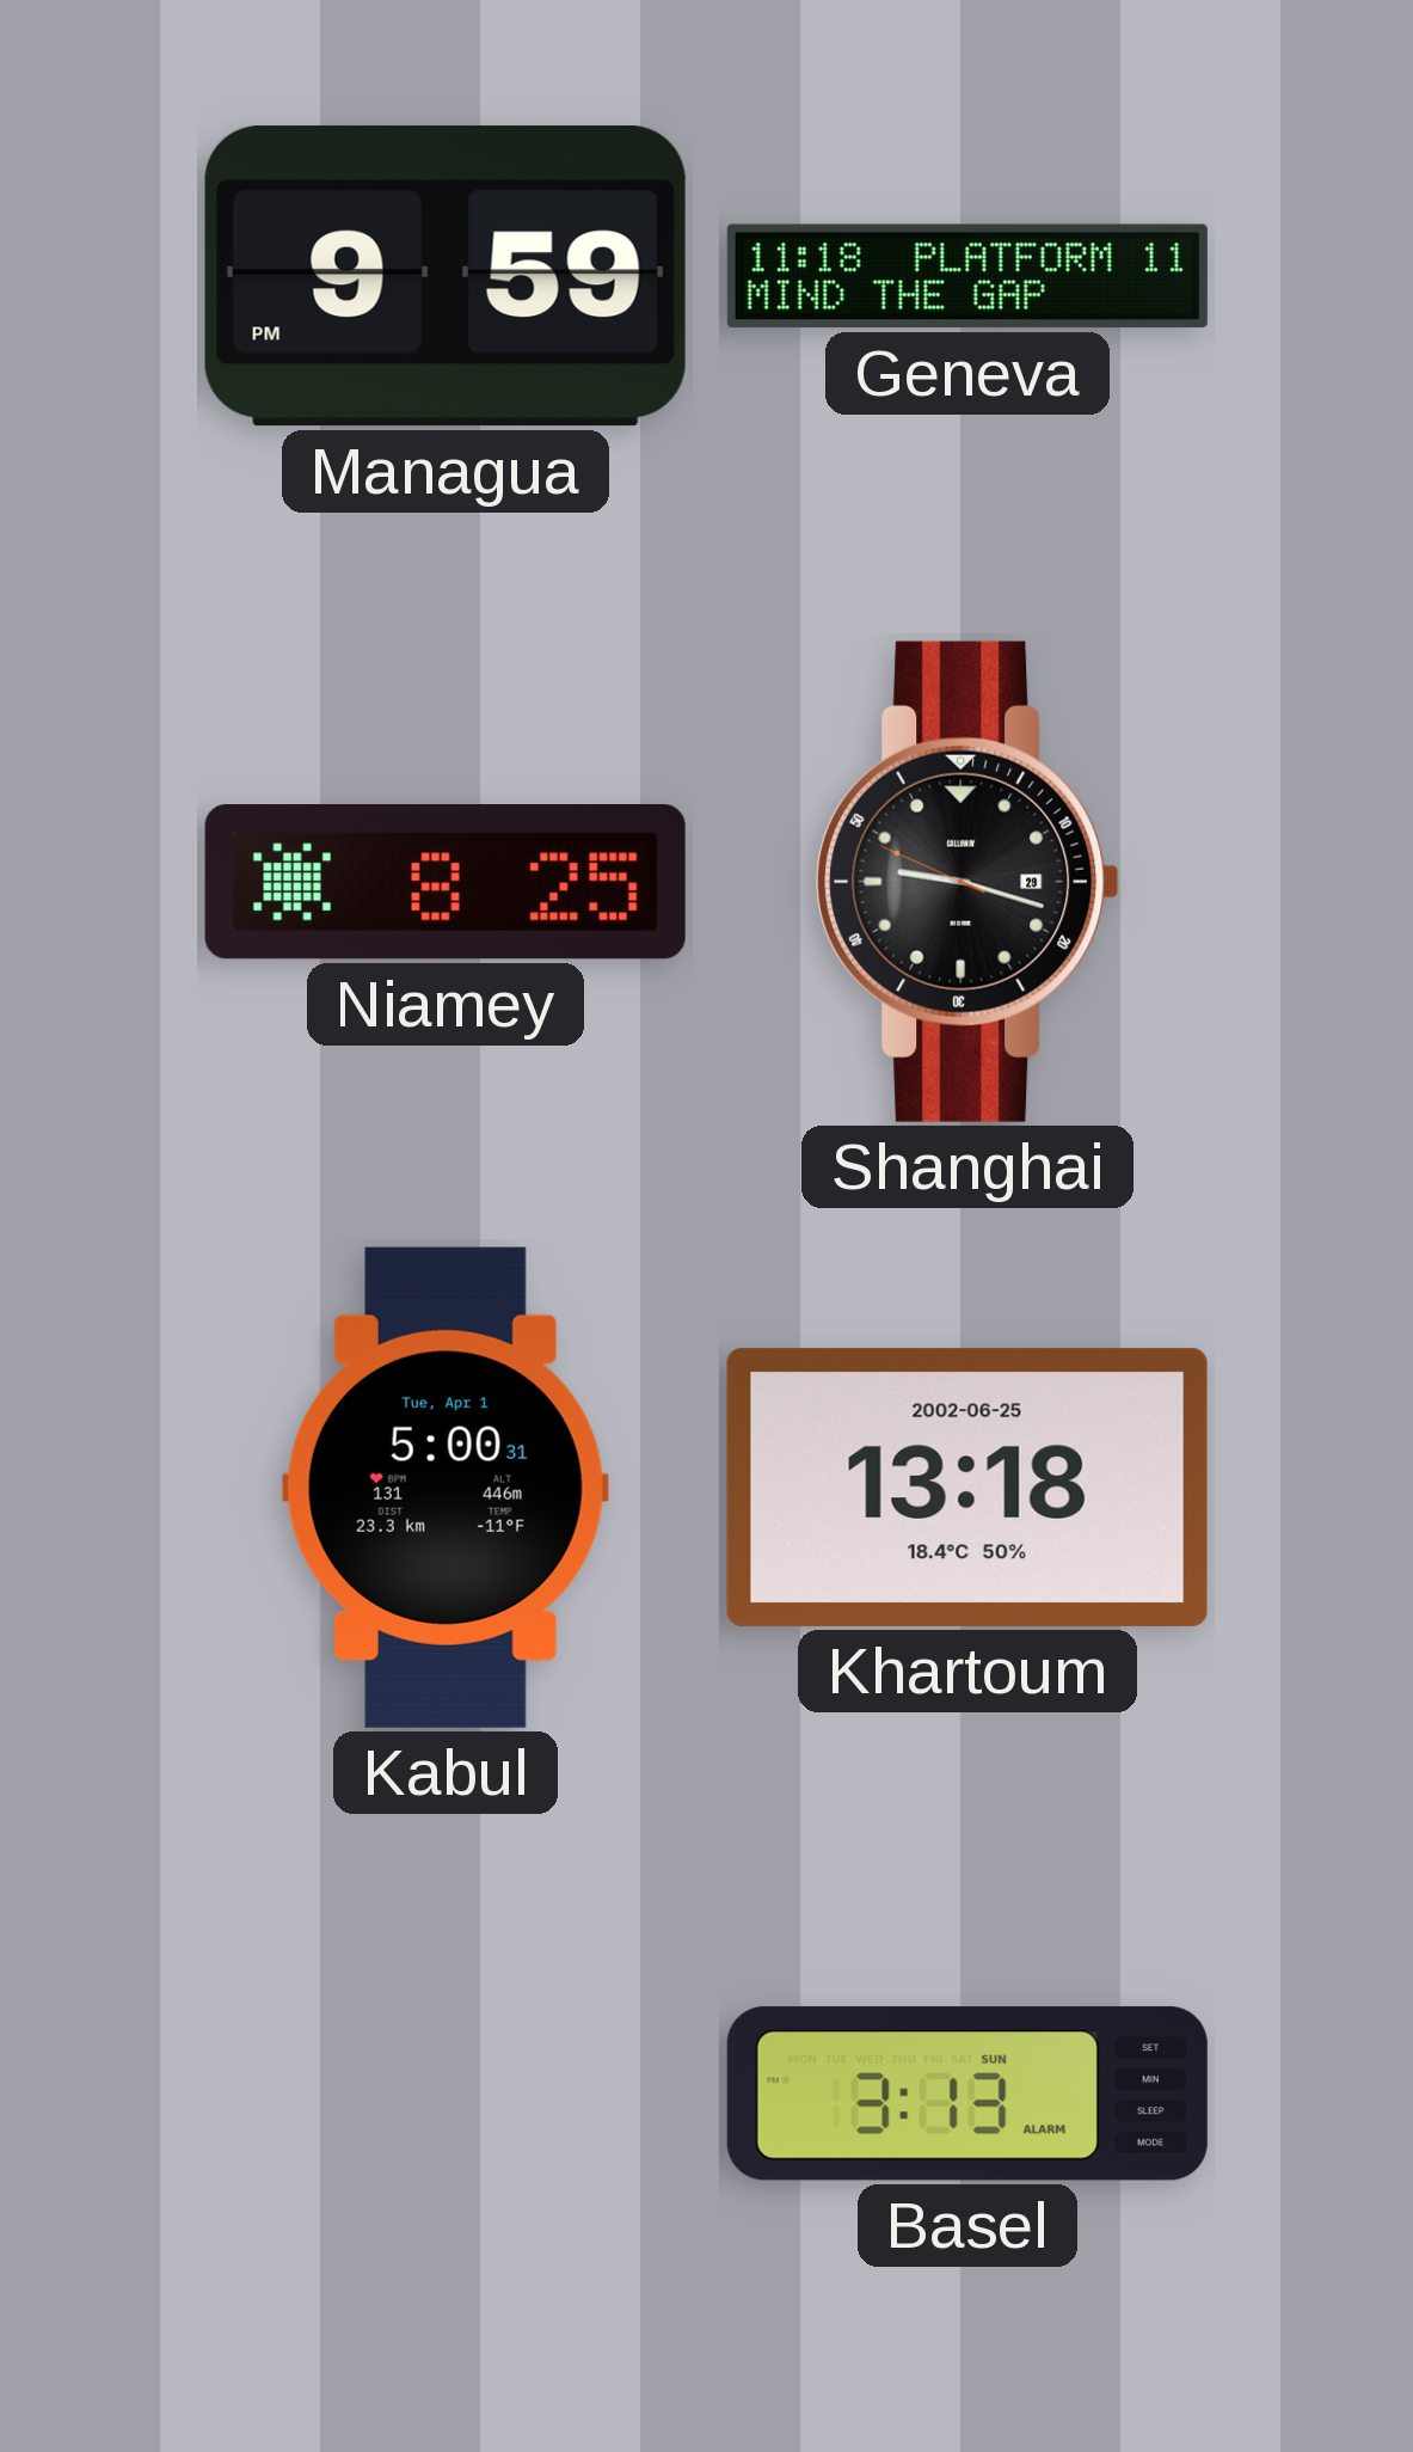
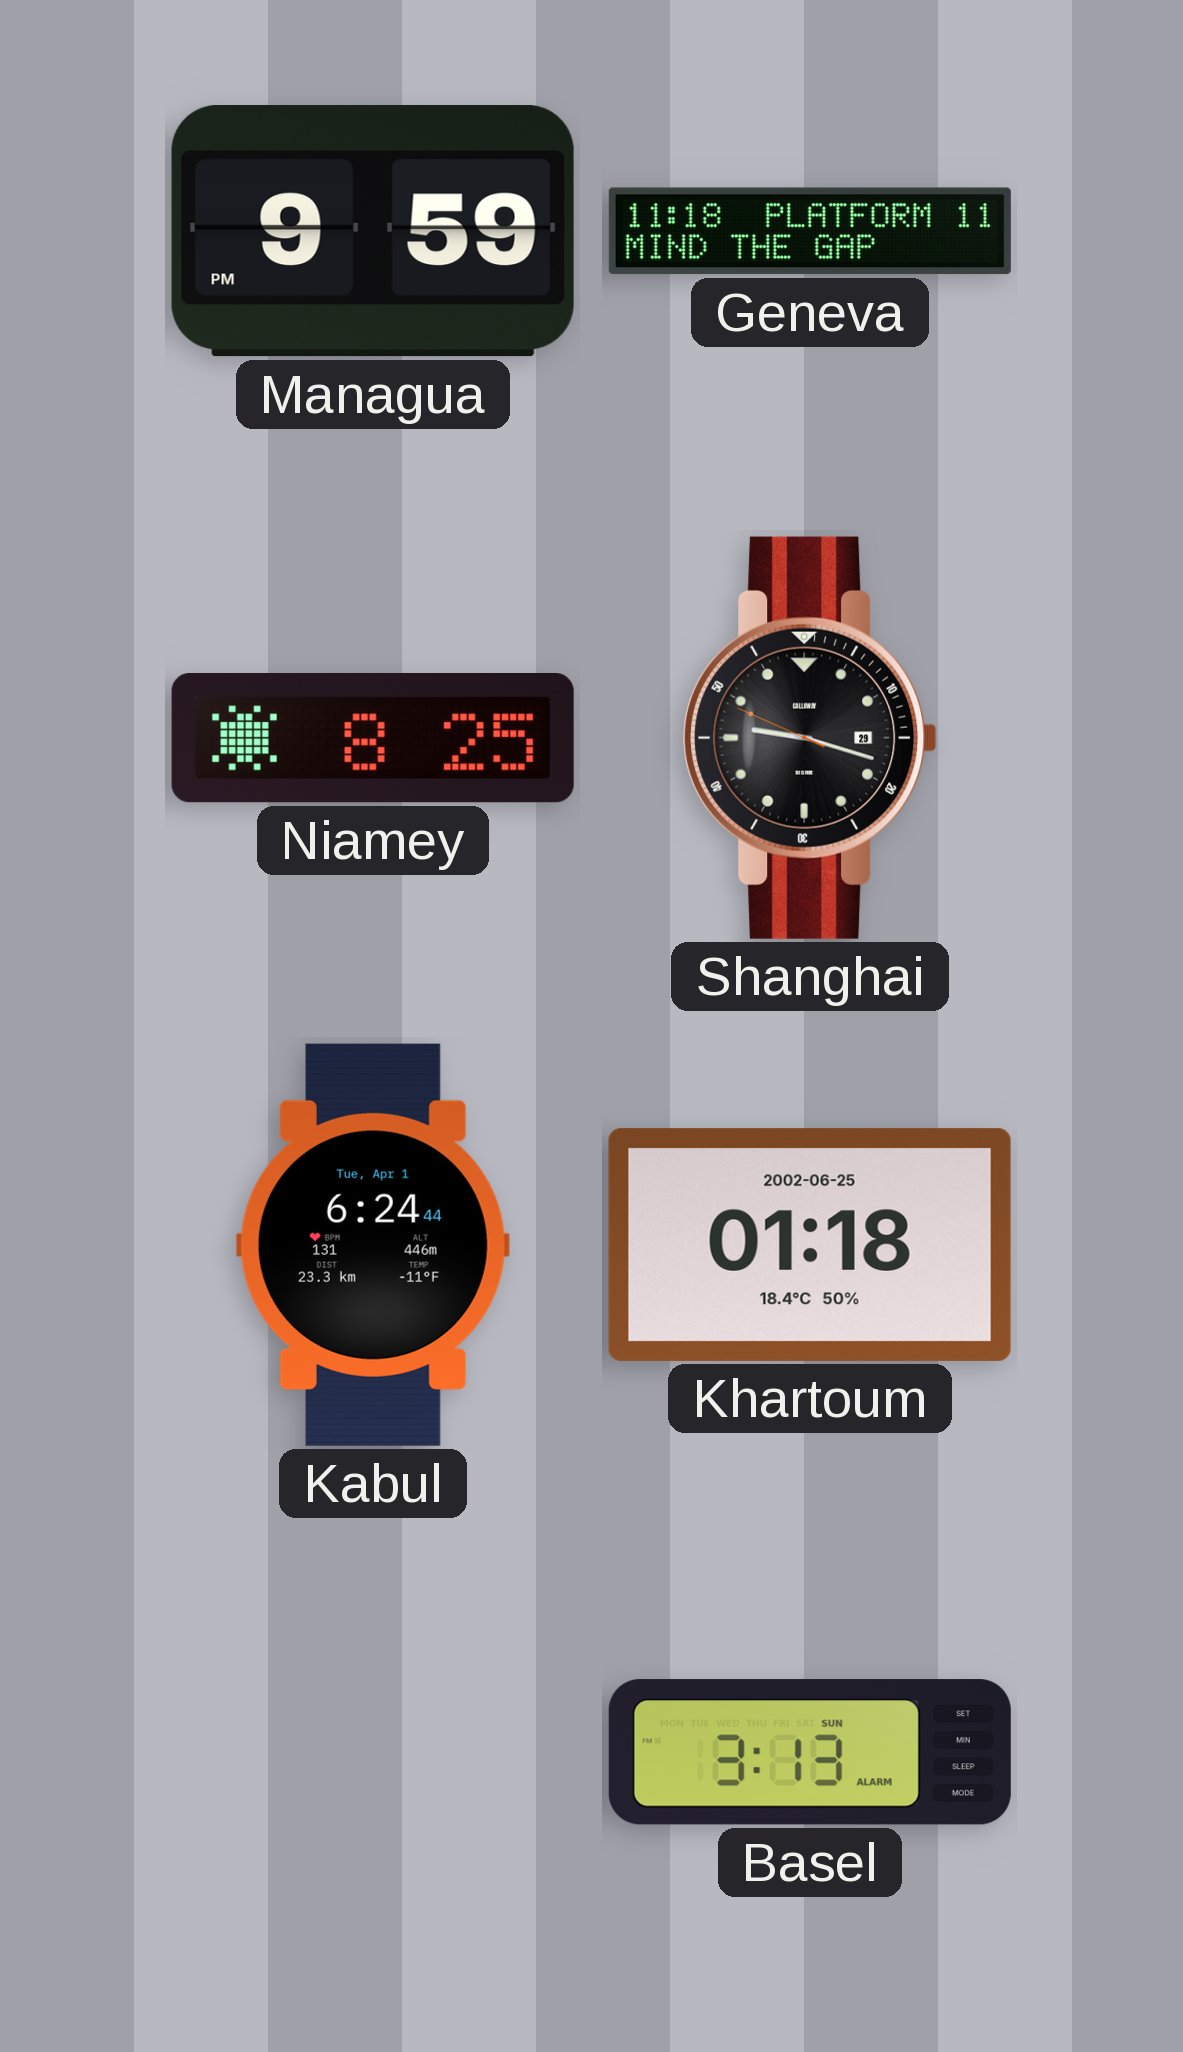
Kabul: 5:00 -> 6:24
Khartoum: 13:18 -> 01:18
